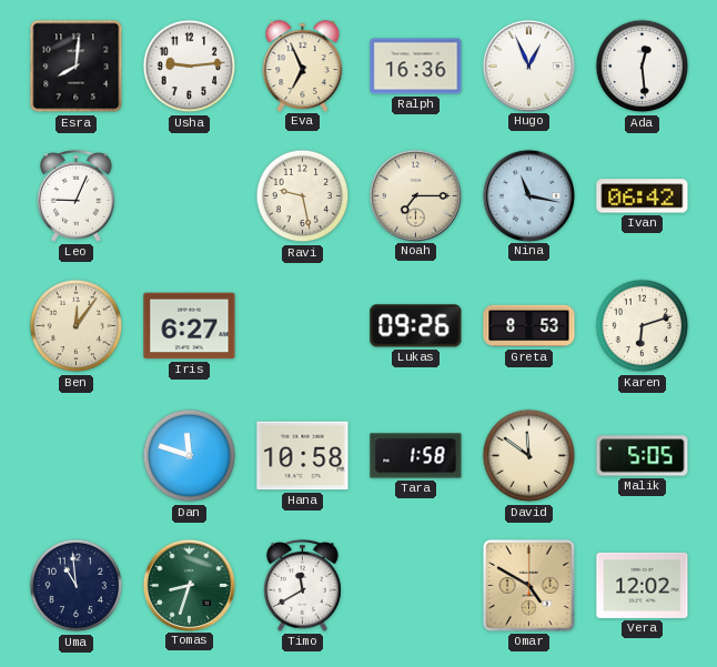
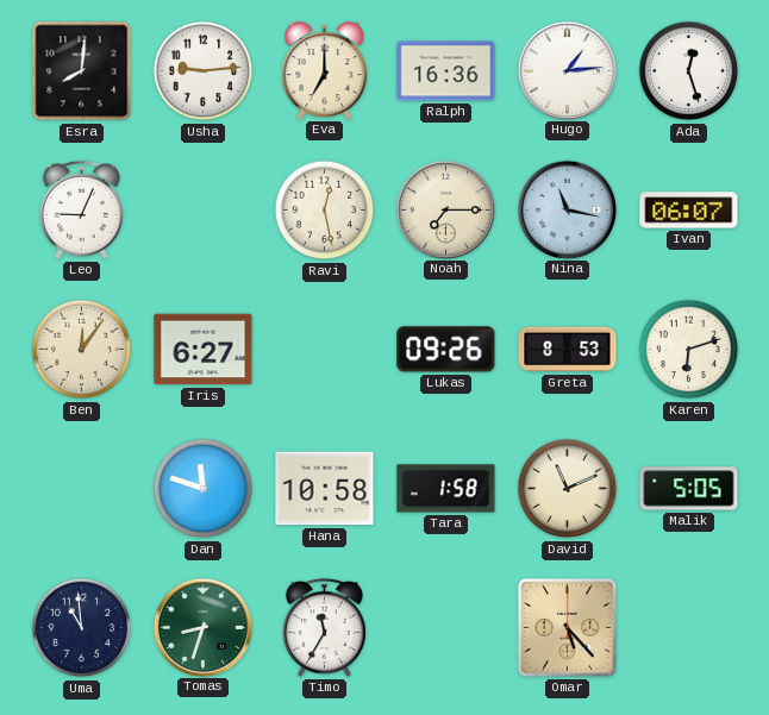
Eva: 6:56 -> 7:00
Hugo: 12:56 -> 1:14
Ada: 12:29 -> 12:27
Ravi: 9:28 -> 12:28
Ivan: 06:42 -> 06:07
David: 11:51 -> 11:11
Timo: 11:40 -> 11:35
Omar: 4:50 -> 5:23
Vera: 12:02 -> none
